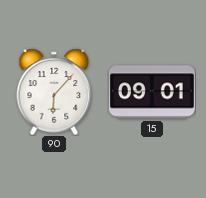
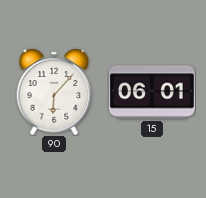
15: 09:01 -> 06:01
